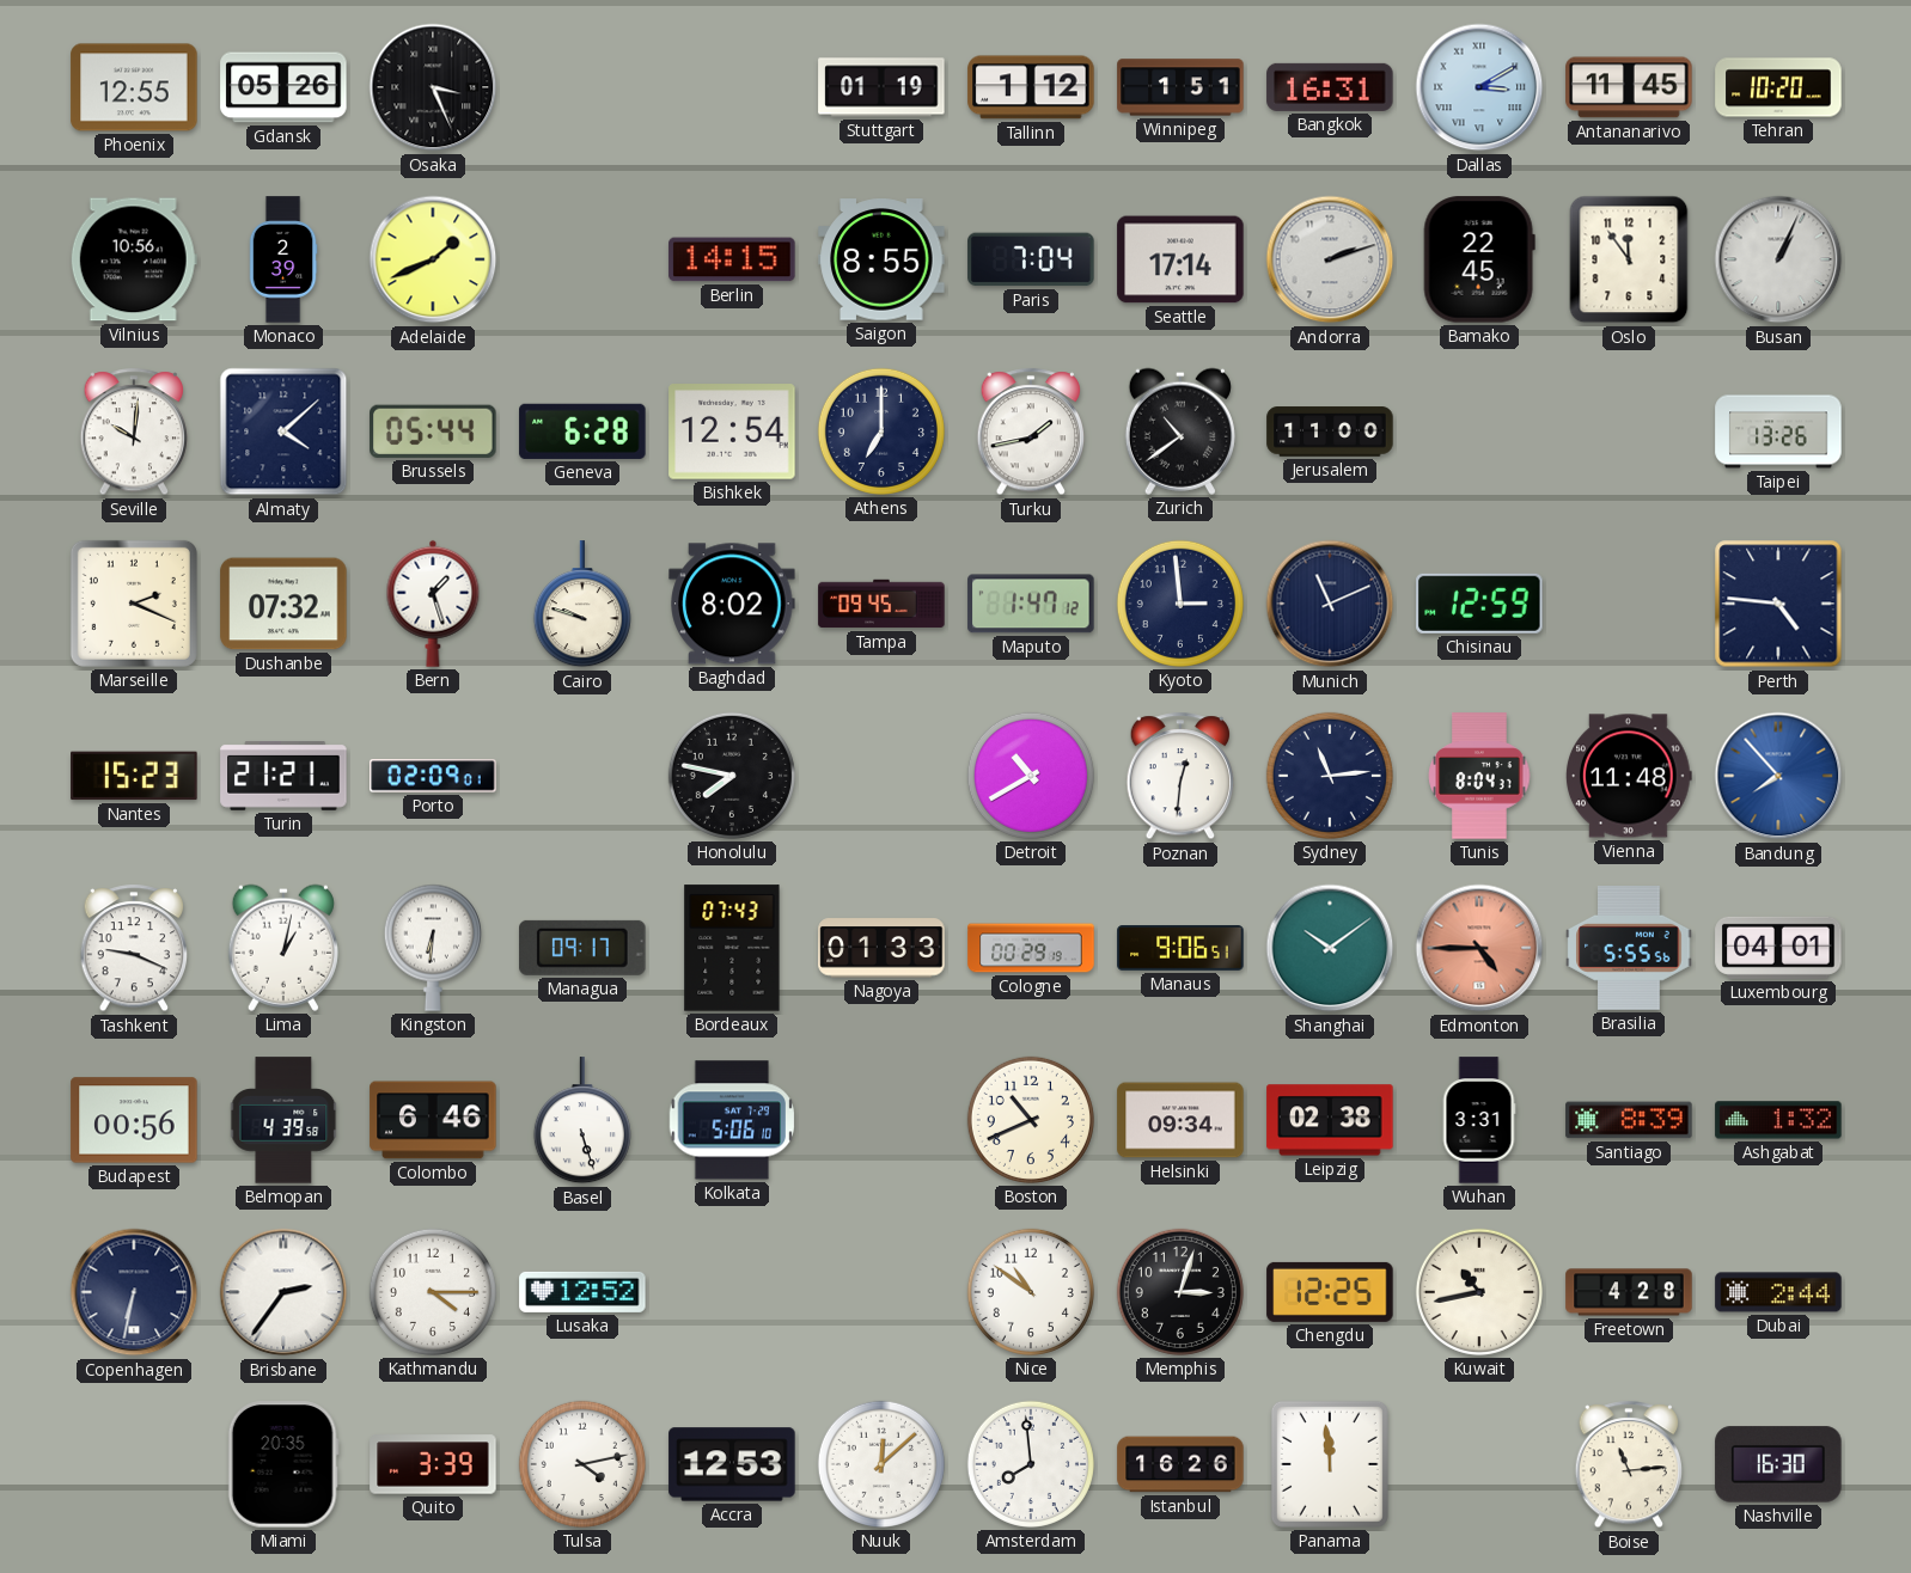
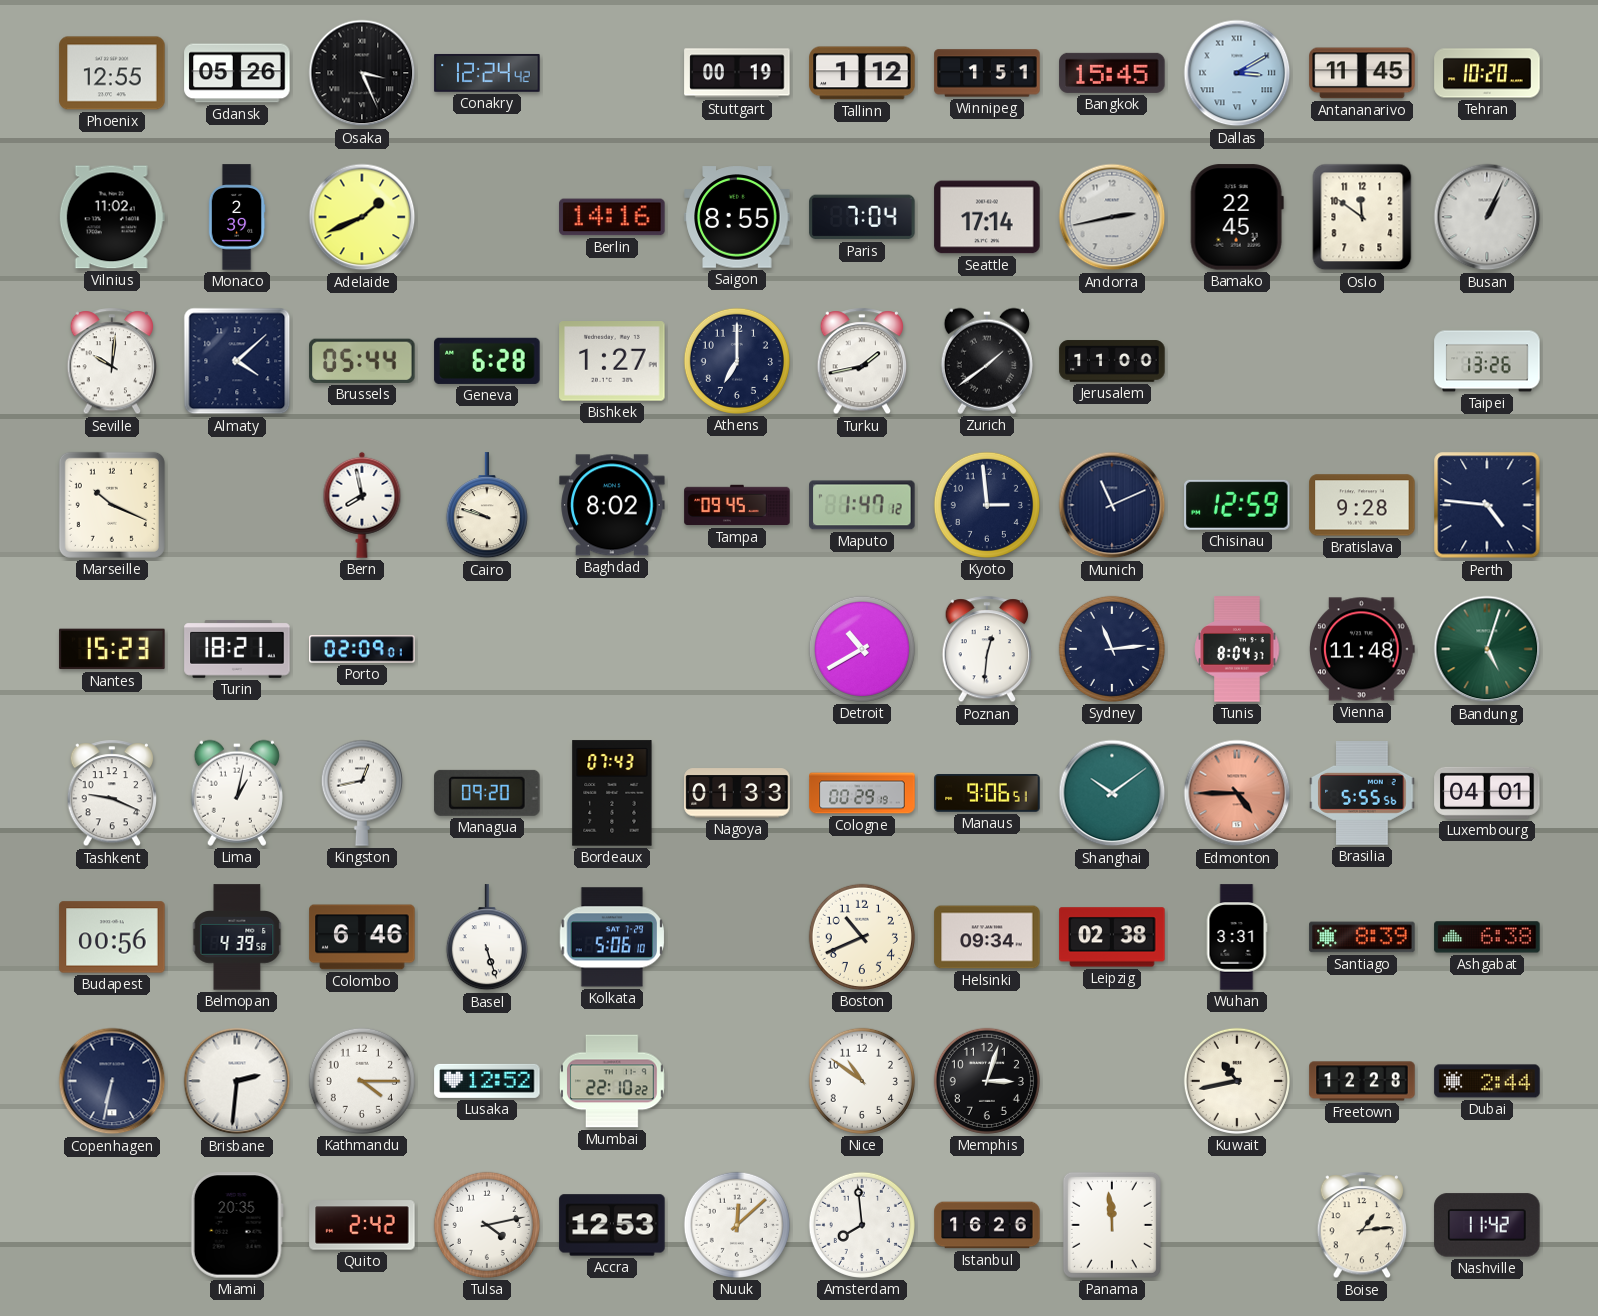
Conakry: none -> 12:24
Stuttgart: 01:19 -> 00:19
Bangkok: 16:31 -> 15:45
Vilnius: 10:56 -> 11:02
Berlin: 14:15 -> 14:16
Andorra: 2:12 -> 2:43
Oslo: 11:54 -> 11:51
Bishkek: 12:54 -> 1:27
Zurich: 10:39 -> 1:39
Marseille: 2:19 -> 10:19
Dushanbe: 07:32 -> none
Bern: 1:27 -> 7:58
Bratislava: none -> 9:28
Turin: 21:21 -> 18:21
Honolulu: 7:47 -> none
Bandung: 7:53 -> 5:03
Bandung dial: blue -> green
Kingston: 6:31 -> 12:43
Managua: 09:17 -> 09:20
Ashgabat: 1:32 -> 6:38
Brisbane: 2:36 -> 2:31
Mumbai: none -> 22:10
Chengdu: 12:25 -> none
Freetown: 4:28 -> 12:28
Quito: 3:39 -> 2:42
Boise: 11:14 -> 1:14
Nashville: 16:30 -> 11:42
